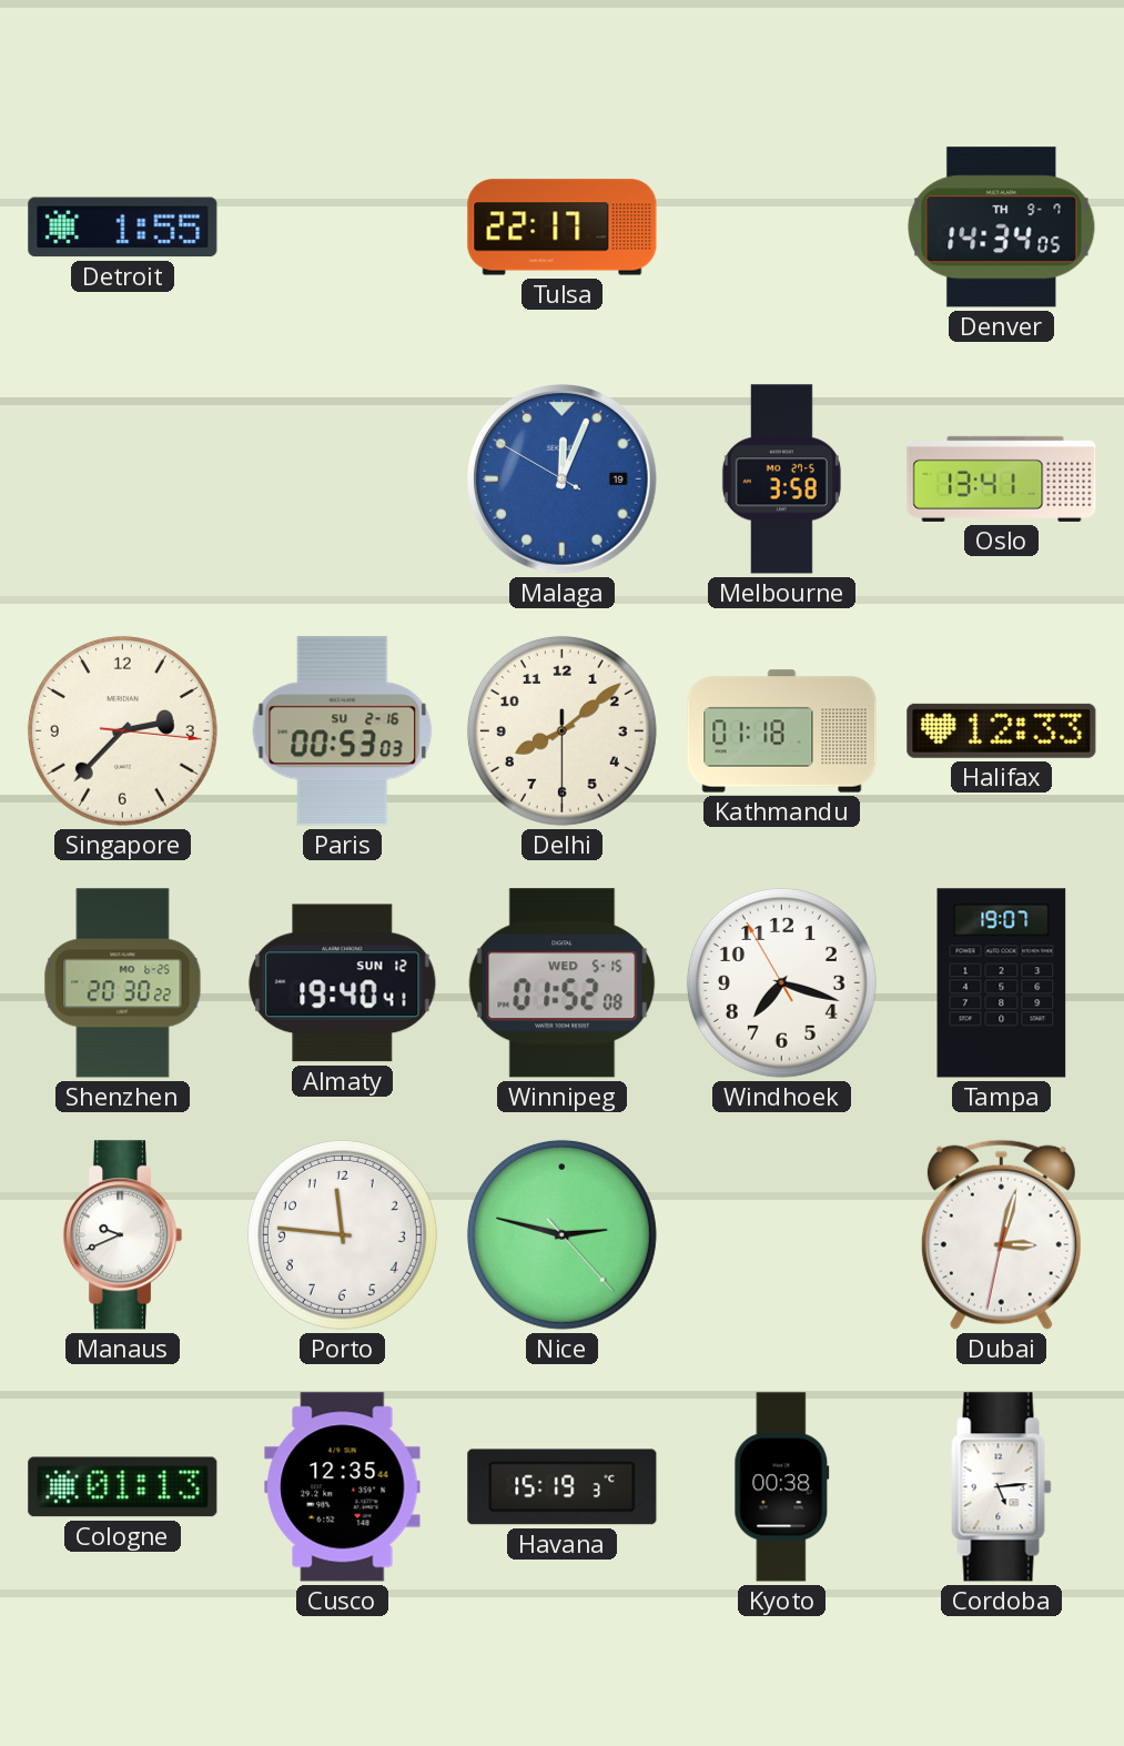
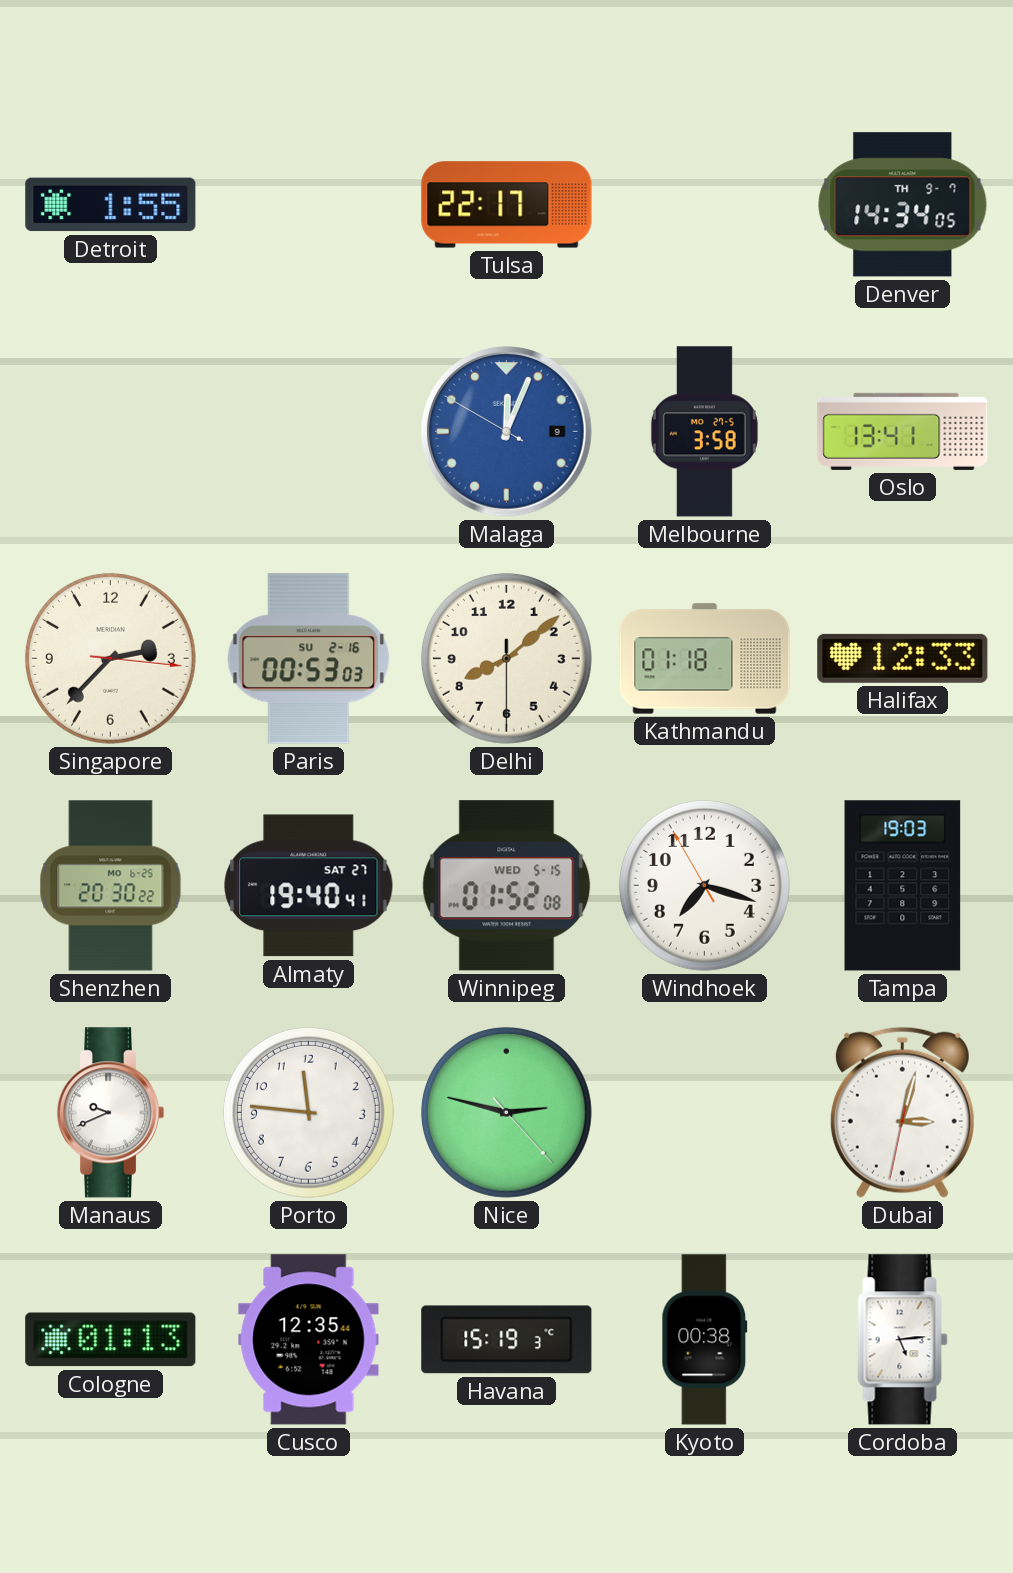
Malaga date: 19 -> 9
Almaty date: SUN 12 -> SAT 27
Tampa: 19:07 -> 19:03
